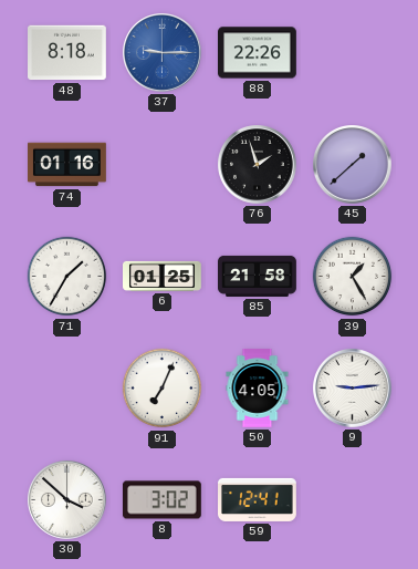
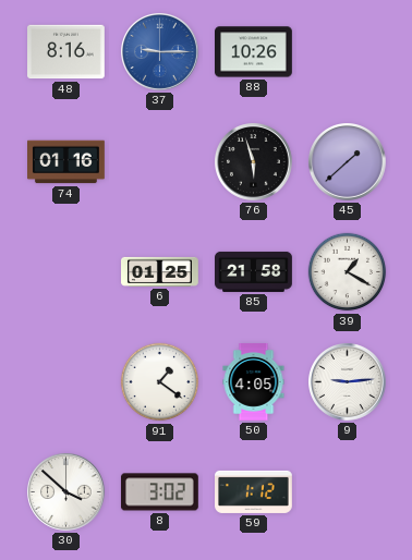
48: 8:18 -> 8:16
88: 22:26 -> 10:26
76: 1:57 -> 5:57
71: 1:35 -> none
39: 1:25 -> 1:20
91: 7:04 -> 1:21
59: 12:41 -> 1:12
